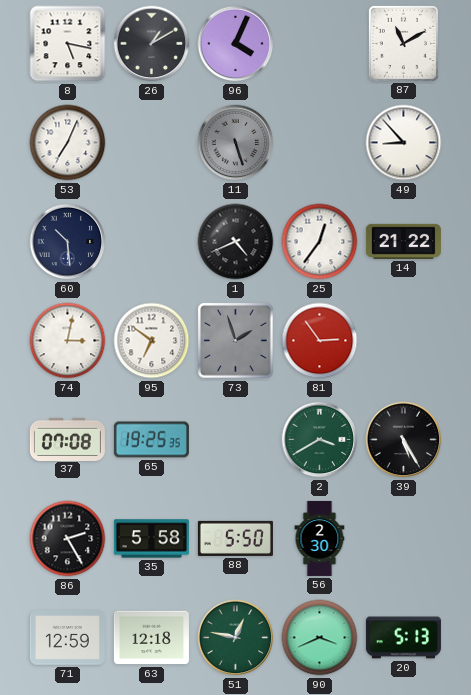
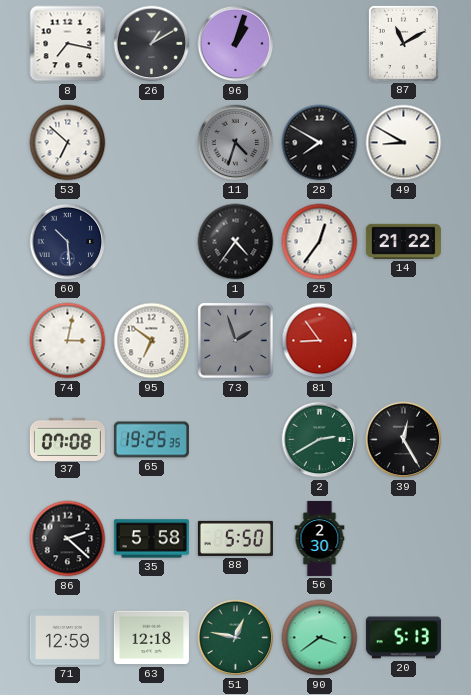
8: 5:17 -> 7:17
96: 4:04 -> 1:03
53: 7:04 -> 6:52
11: 5:27 -> 4:33
28: none -> 7:50
49: 8:53 -> 8:50
1: 4:41 -> 4:36
81: 2:54 -> 8:54
2: 3:40 -> 2:40
39: 5:25 -> 12:25
86: 2:25 -> 2:22
90: 3:41 -> 3:39
